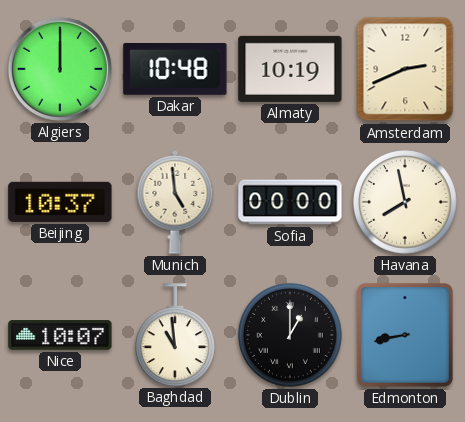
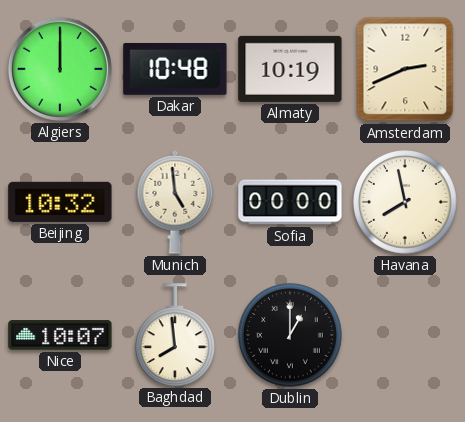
Beijing: 10:37 -> 10:32
Baghdad: 10:59 -> 7:59
Edmonton: 8:43 -> none
